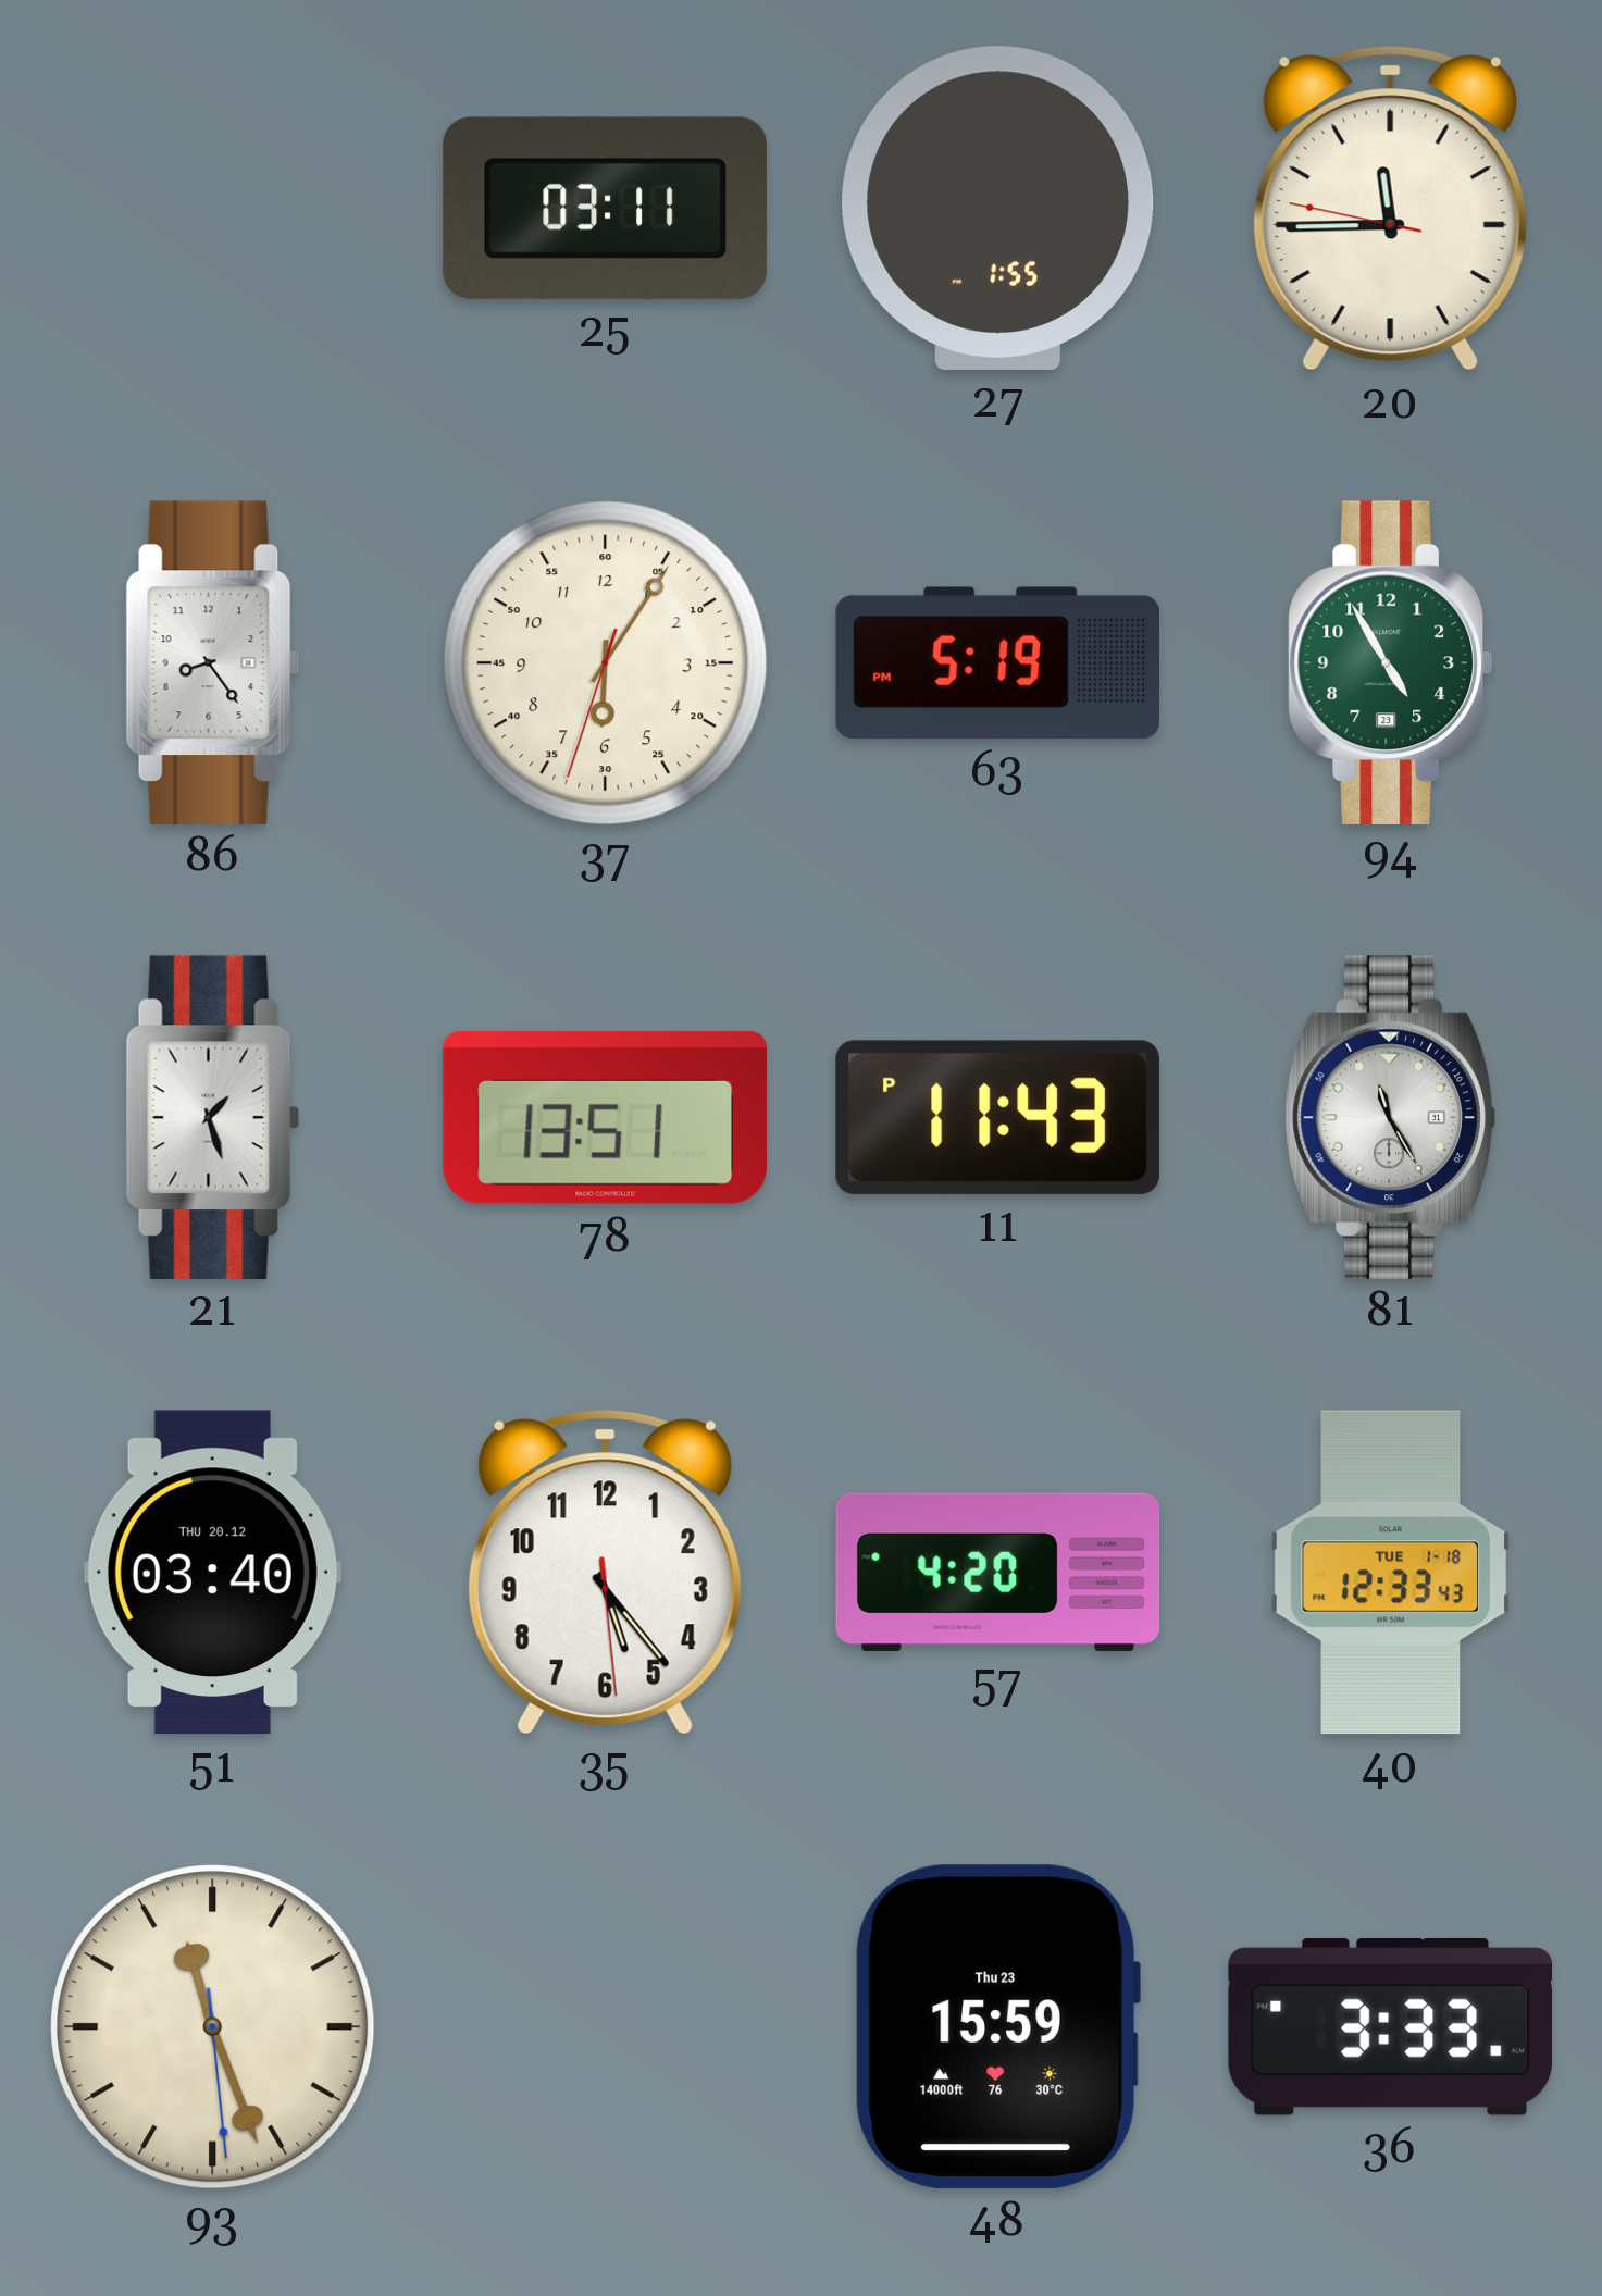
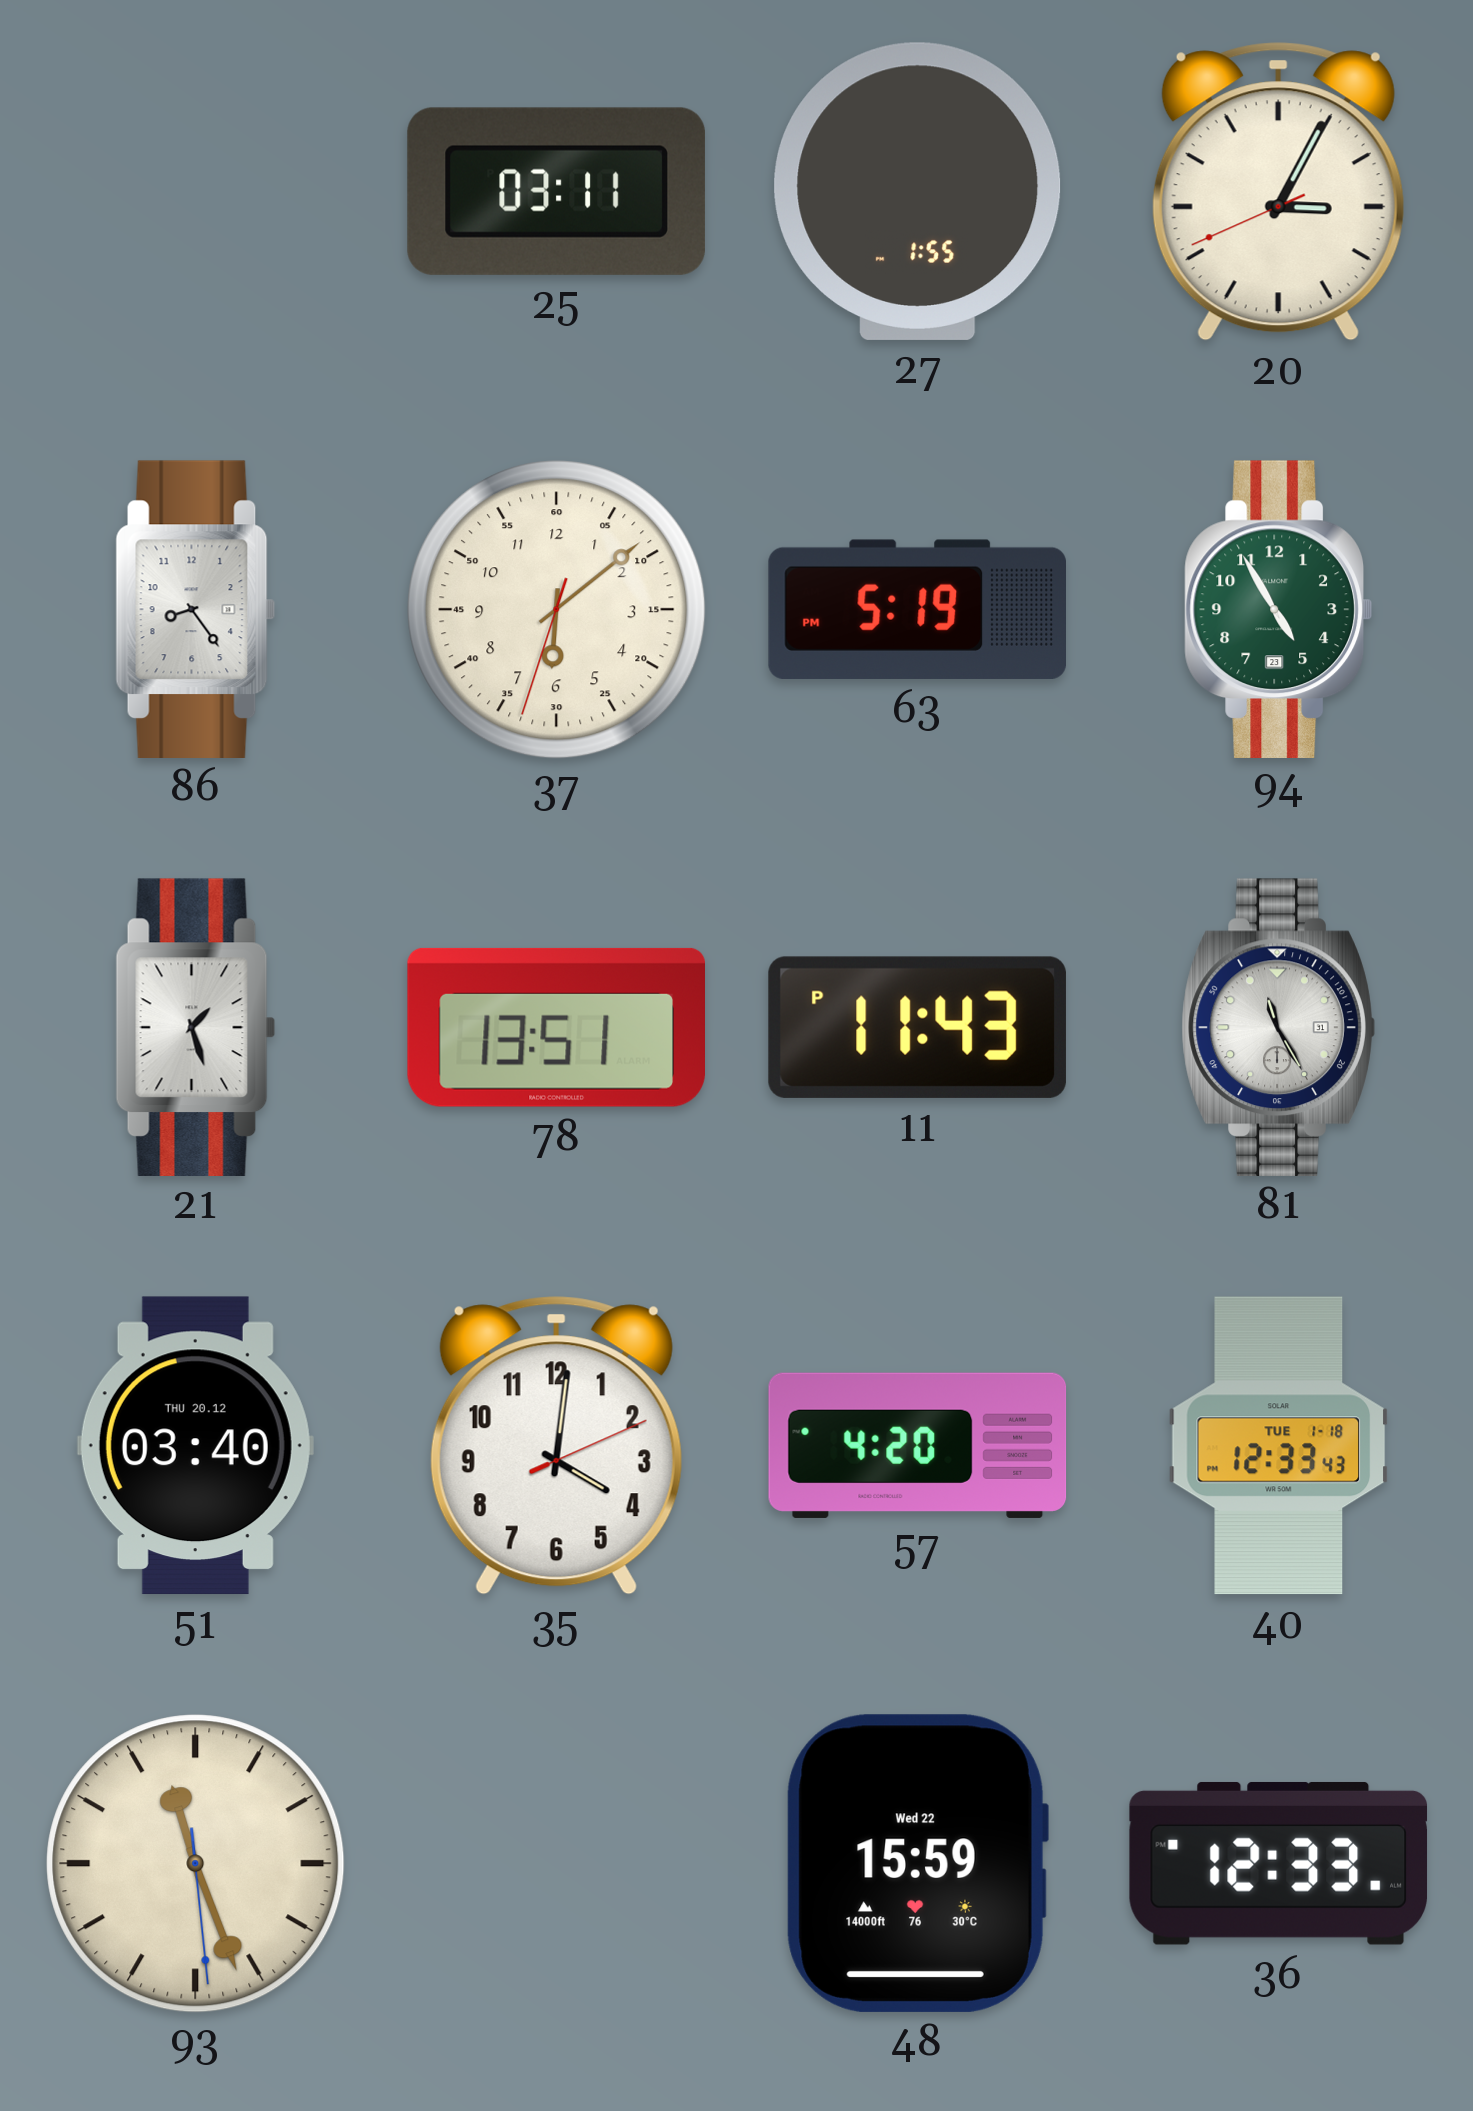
20: 11:44 -> 3:04
37: 6:05 -> 6:08
35: 5:23 -> 4:01
48 date: Thu 23 -> Wed 22
36: 3:33 -> 12:33
